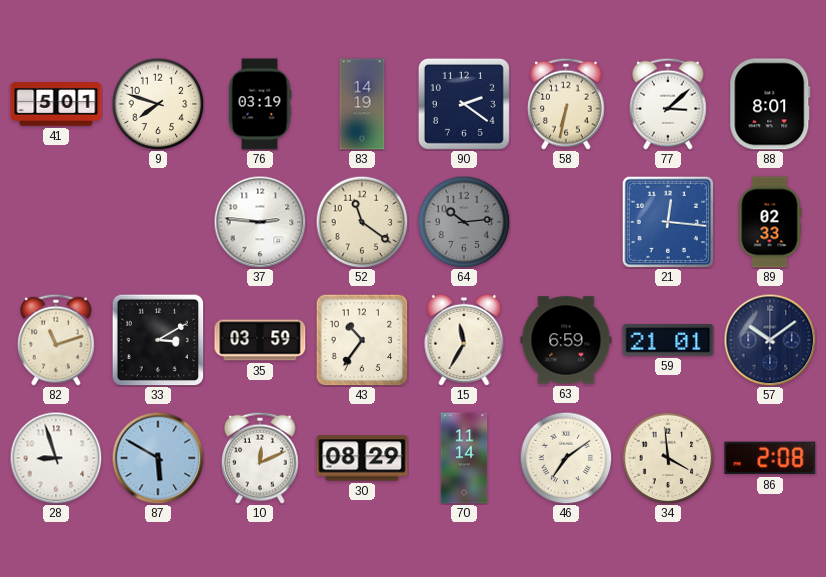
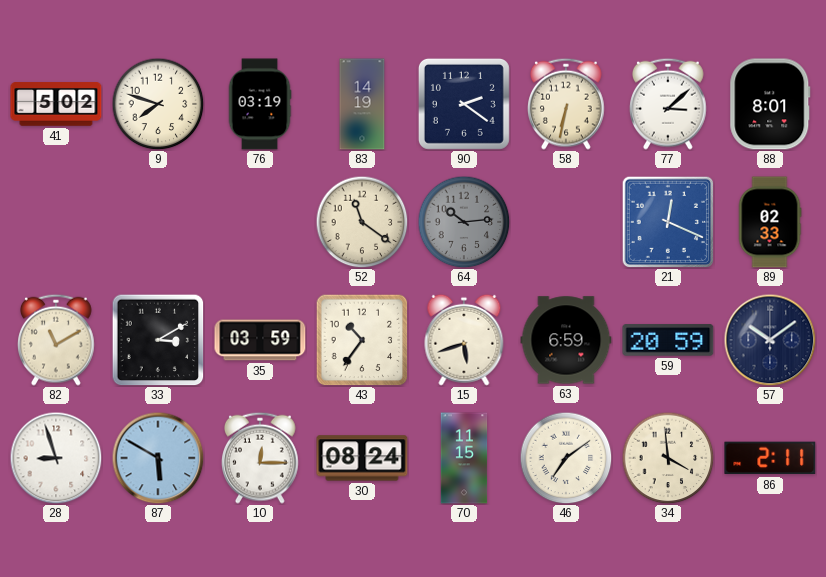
41: 5:01 -> 5:02
37: 2:46 -> none
21: 12:16 -> 12:19
82: 11:12 -> 11:10
15: 11:35 -> 5:42
59: 21:01 -> 20:59
10: 12:11 -> 12:15
30: 08:29 -> 08:24
70: 11:14 -> 11:15
86: 2:08 -> 2:11
